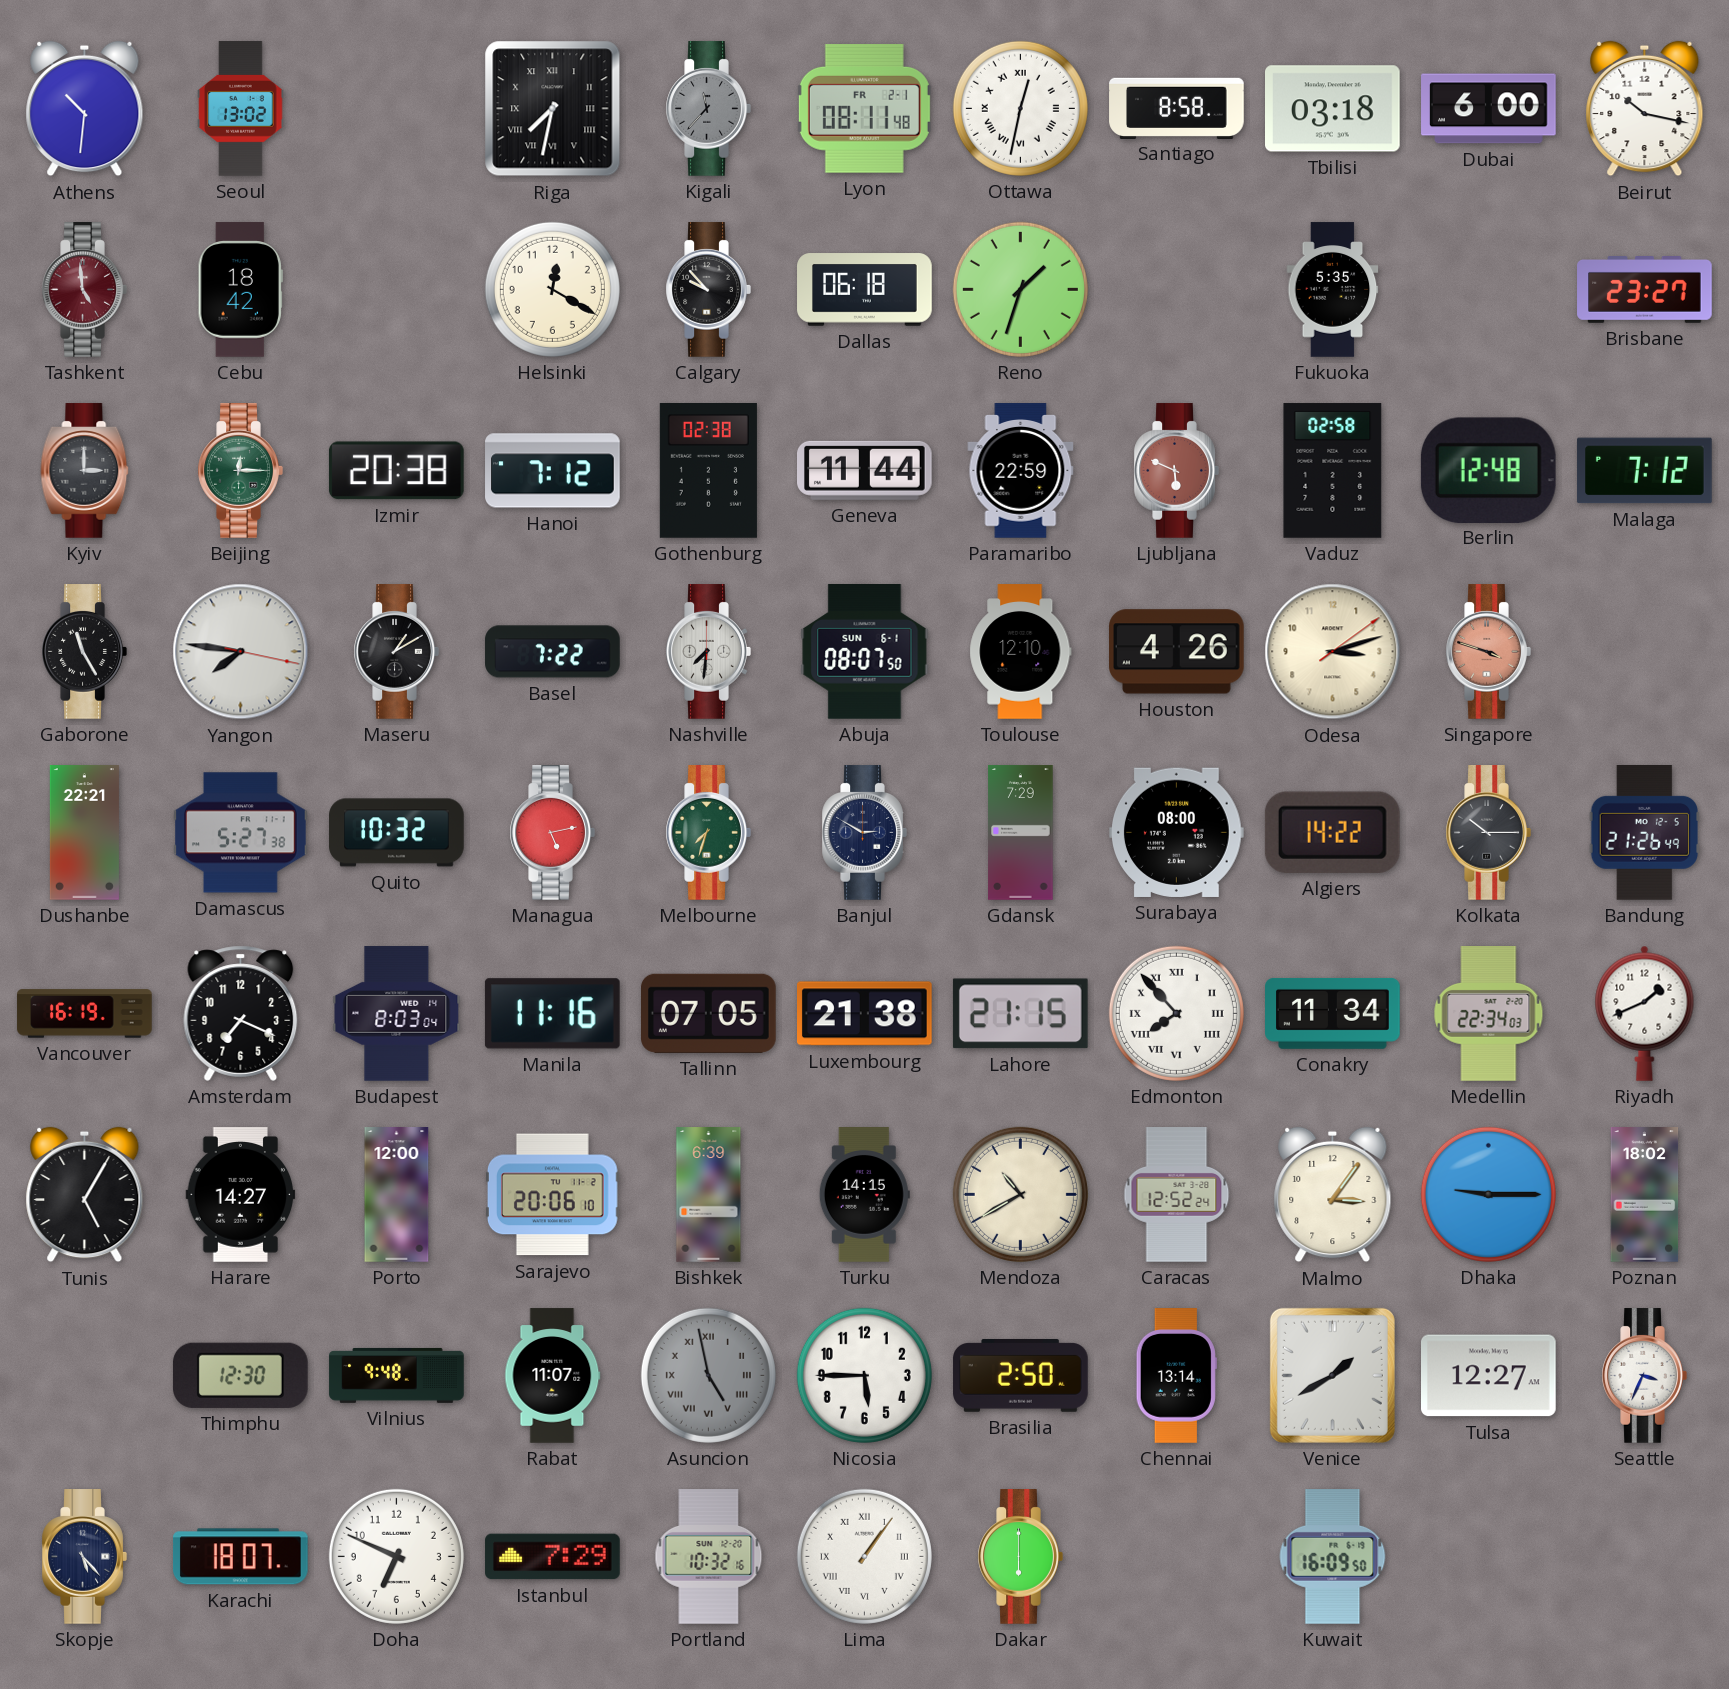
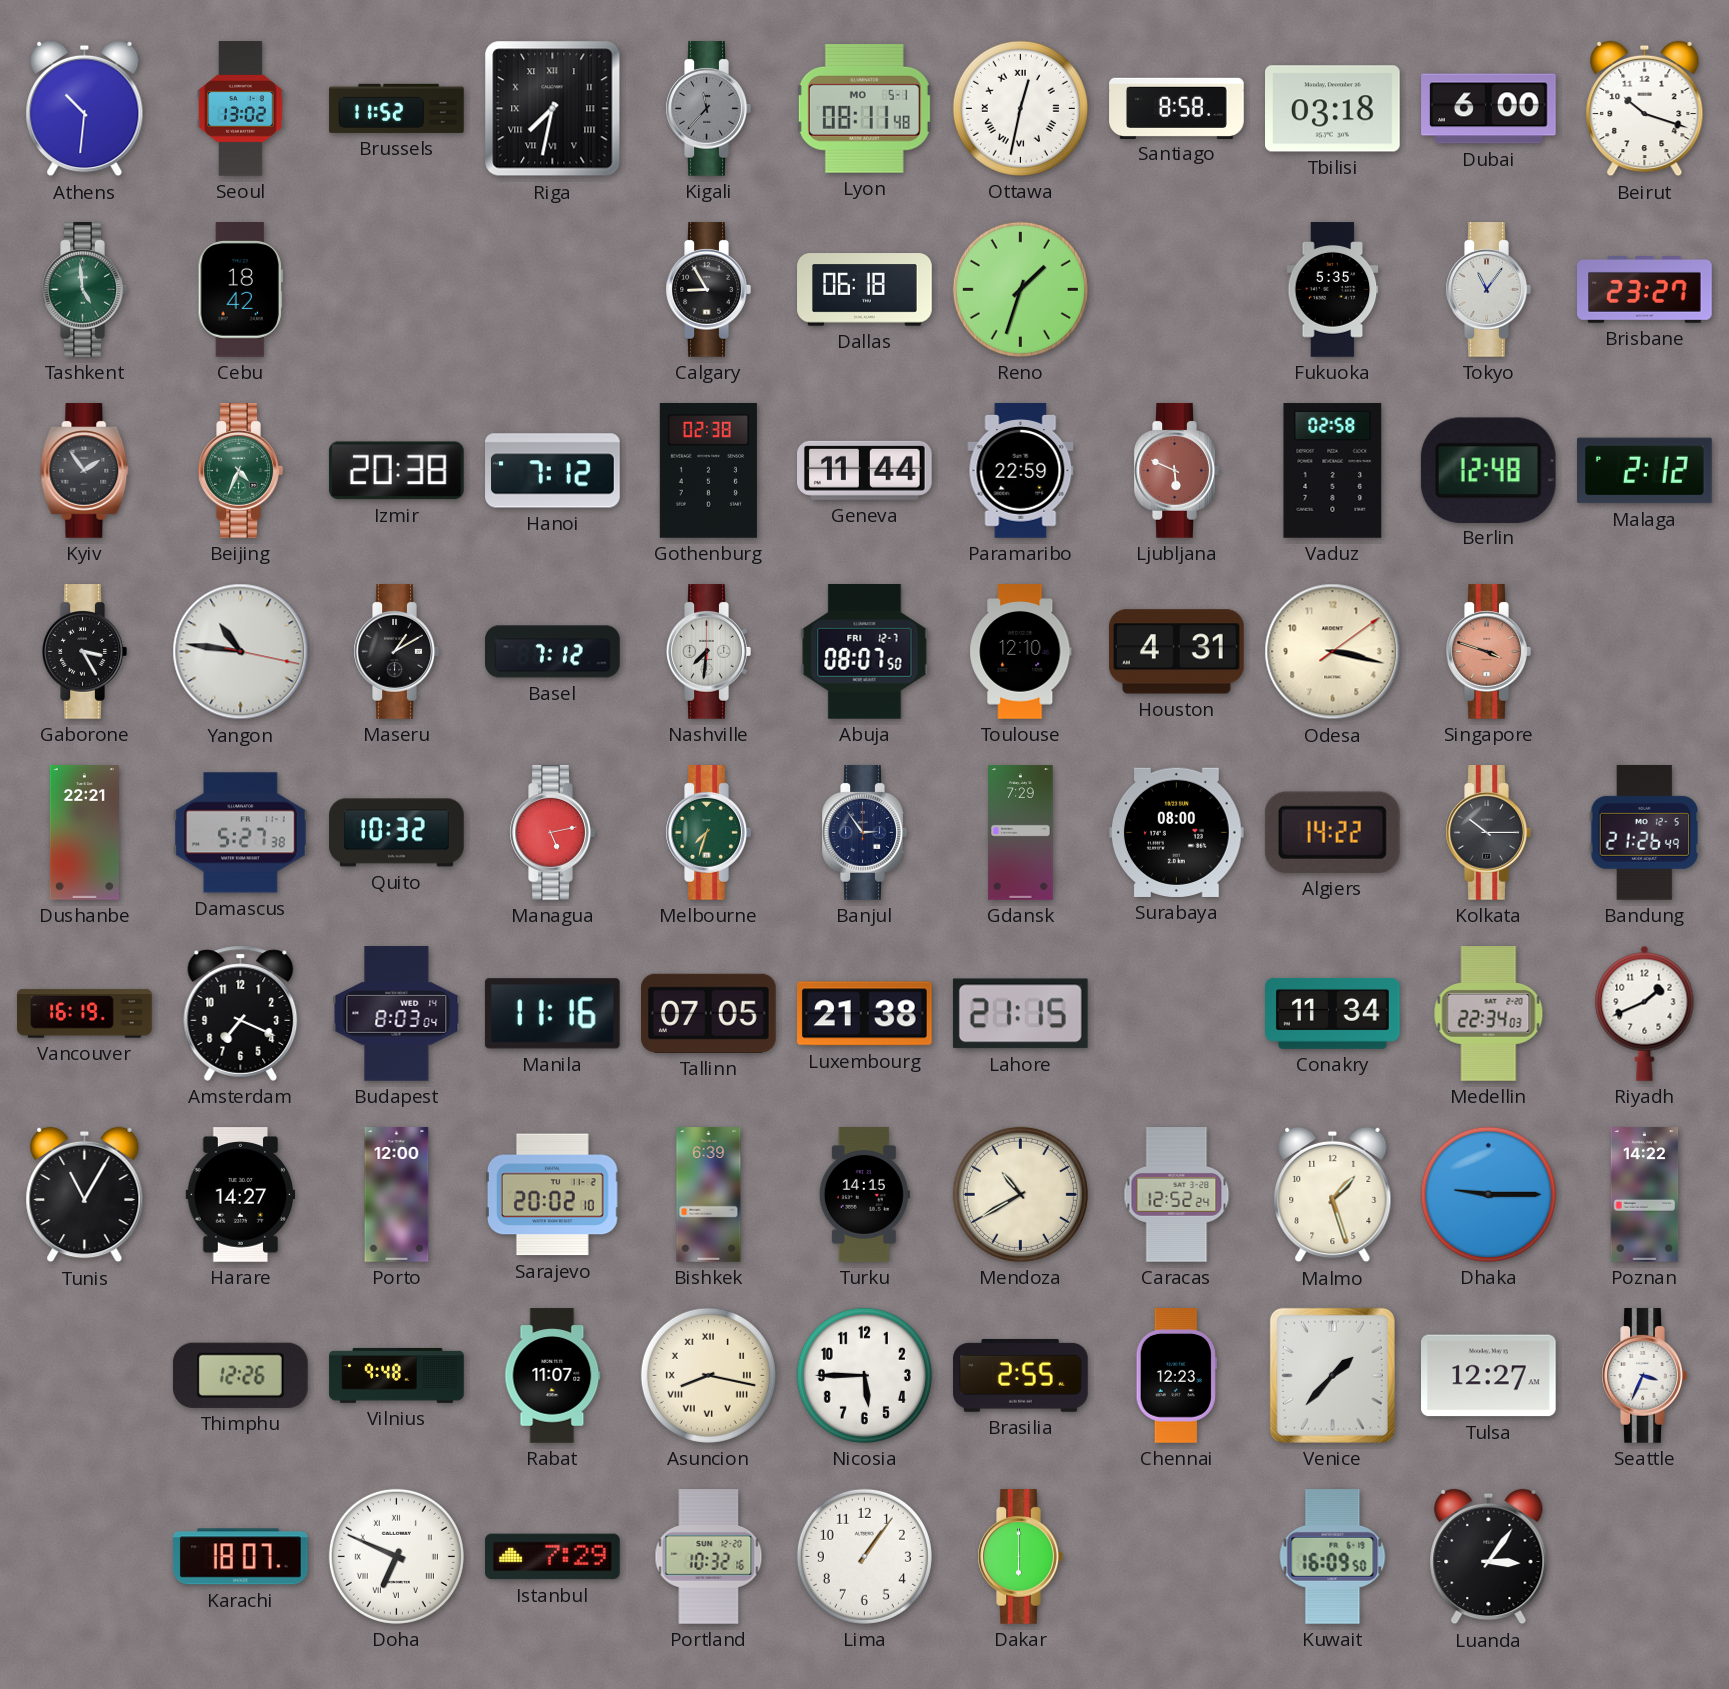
Brussels: none -> 11:52
Lyon date: FR 2-1 -> MO 5-1
Beirut: 10:17 -> 10:18
Tashkent dial: burgundy -> green
Helsinki: 12:20 -> none
Calgary: 9:53 -> 8:55
Tokyo: none -> 11:06
Kyiv: 3:00 -> 1:54
Beijing: 12:15 -> 4:34
Malaga: 7:12 -> 2:12
Gaborone: 11:25 -> 3:25
Yangon: 7:46 -> 10:46
Basel: 7:22 -> 7:12
Abuja date: SUN 6-1 -> FRI 12-7
Houston: 4:26 -> 4:31
Odesa: 3:12 -> 3:17
Banjul: 2:50 -> 2:54
Edmonton: 7:53 -> none
Tunis: 5:05 -> 11:05
Sarajevo: 20:06 -> 20:02
Malmo: 3:06 -> 1:27
Poznan: 18:02 -> 14:22
Thimphu: 12:30 -> 12:26
Asuncion: 4:58 -> 8:17
Asuncion dial: grey -> cream
Brasilia: 2:50 -> 2:55
Chennai: 13:14 -> 12:23
Venice: 1:40 -> 1:37
Skopje: 5:23 -> none
Doha numerals: Arabic -> Roman
Lima numerals: Roman -> Arabic
Luanda: none -> 3:06
